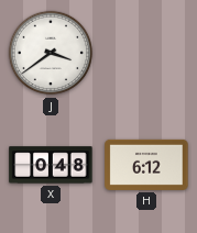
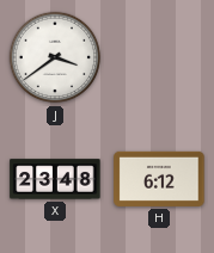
X: 0:48 -> 23:48
